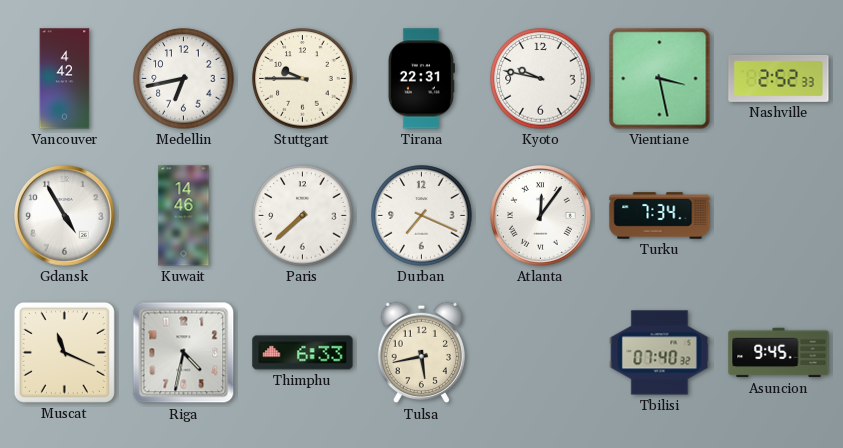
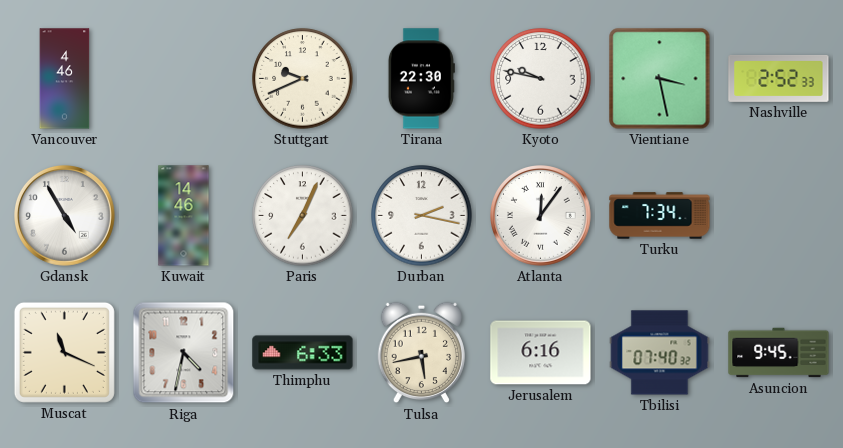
Vancouver: 4:42 -> 4:46
Medellin: 6:43 -> none
Stuttgart: 9:45 -> 9:41
Tirana: 22:31 -> 22:30
Paris: 7:38 -> 7:04
Durban: 7:19 -> 2:17
Jerusalem: none -> 6:16
